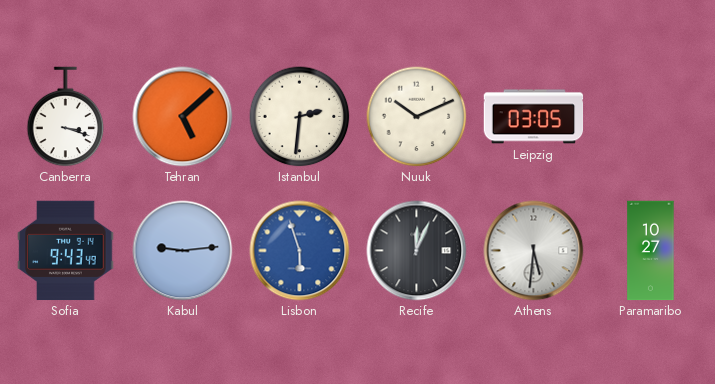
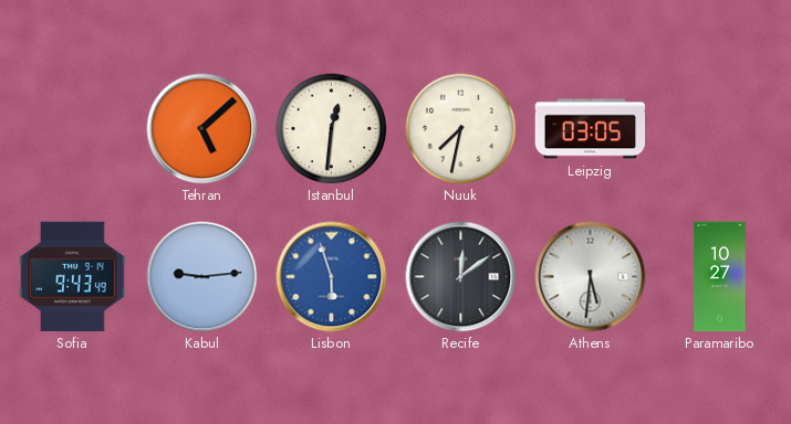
Canberra: 3:18 -> none
Istanbul: 2:31 -> 12:31
Nuuk: 10:11 -> 7:32
Recife: 12:04 -> 12:09
